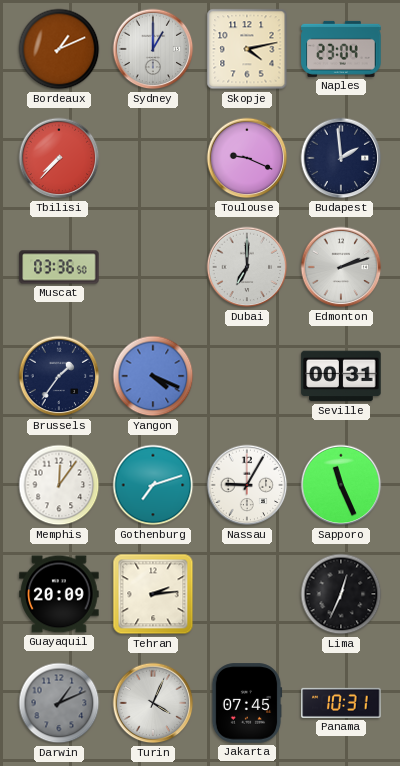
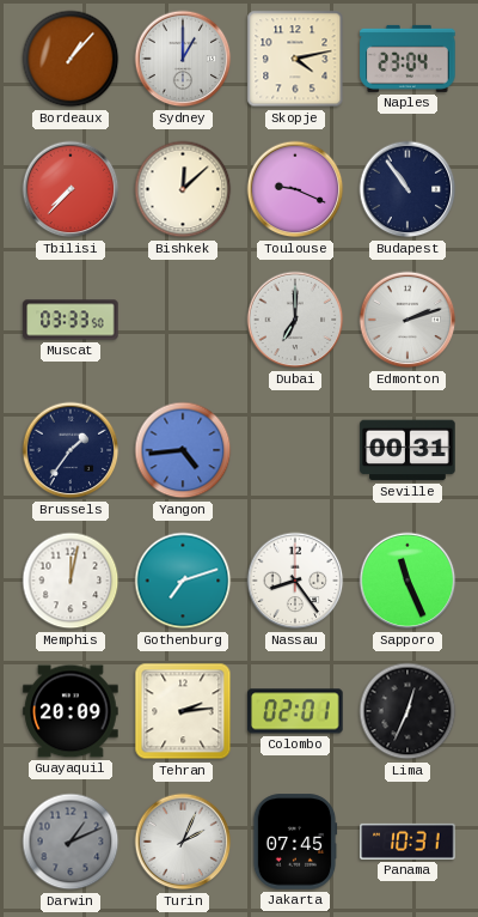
Bordeaux: 1:11 -> 1:07
Bishkek: none -> 12:08
Budapest: 1:59 -> 10:54
Muscat: 03:36 -> 03:33
Yangon: 4:19 -> 4:44
Memphis: 12:06 -> 12:02
Nassau: 9:05 -> 8:24
Colombo: none -> 02:01
Turin: 4:04 -> 2:04
